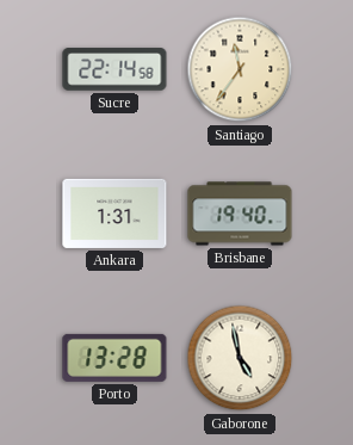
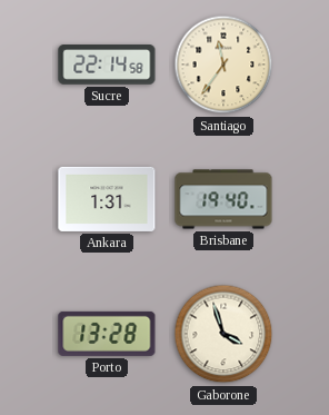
Gaborone: 4:58 -> 3:57
